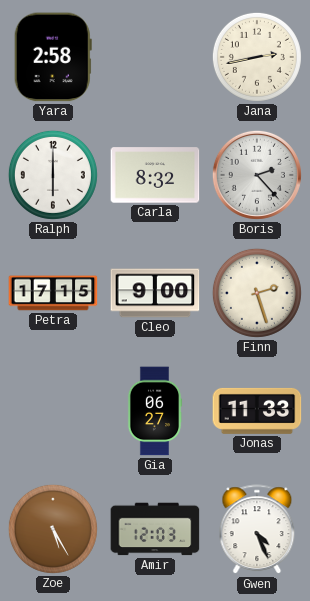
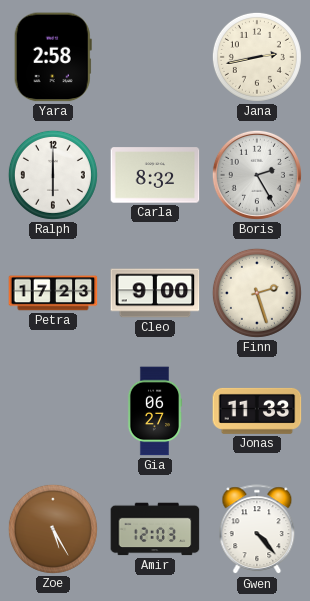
Boris: 2:23 -> 2:25
Petra: 17:15 -> 17:23
Gwen: 4:26 -> 4:23
